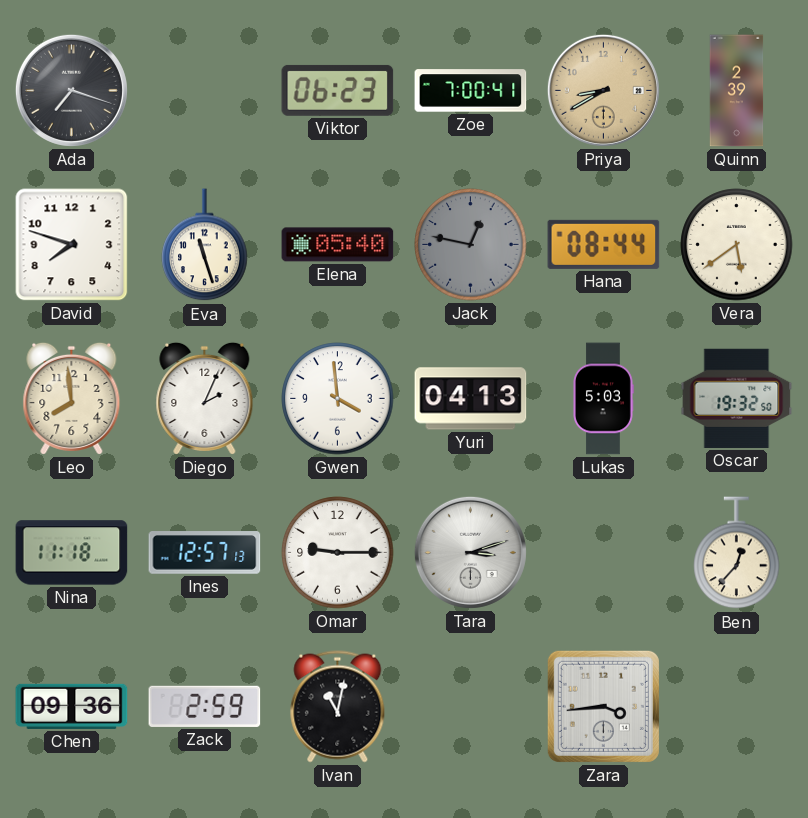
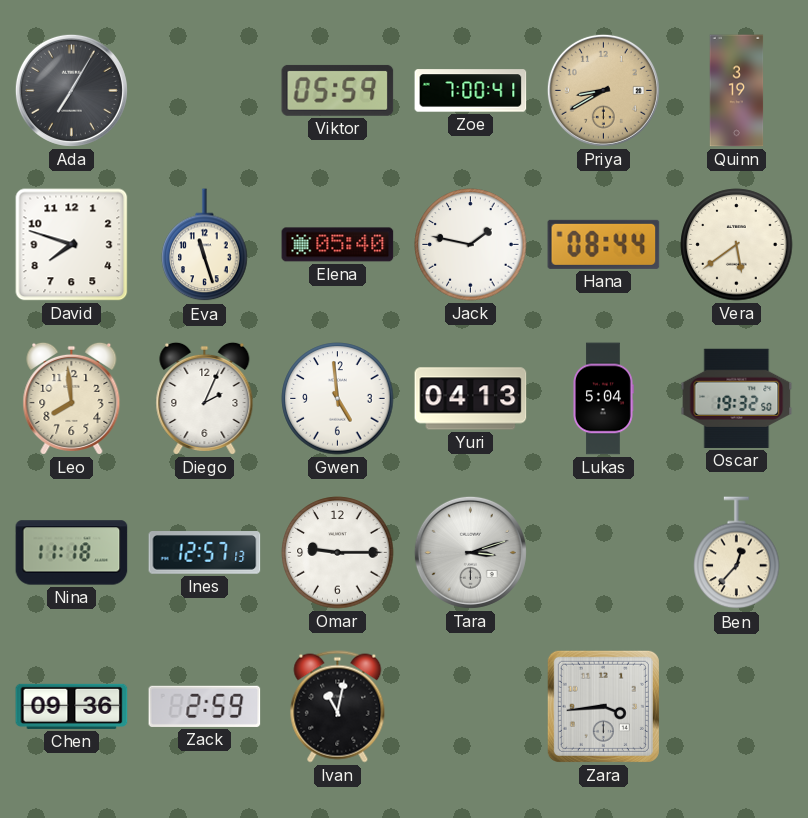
Ada: 7:18 -> 7:05
Viktor: 06:23 -> 05:59
Quinn: 2:39 -> 3:19
Jack: 12:47 -> 1:47
Jack dial: grey -> white
Gwen: 3:59 -> 4:59
Lukas: 5:03 -> 5:04
